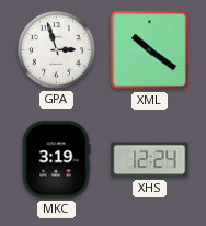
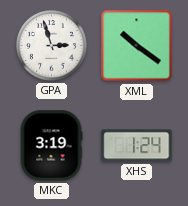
XHS: 12:24 -> 1:24
